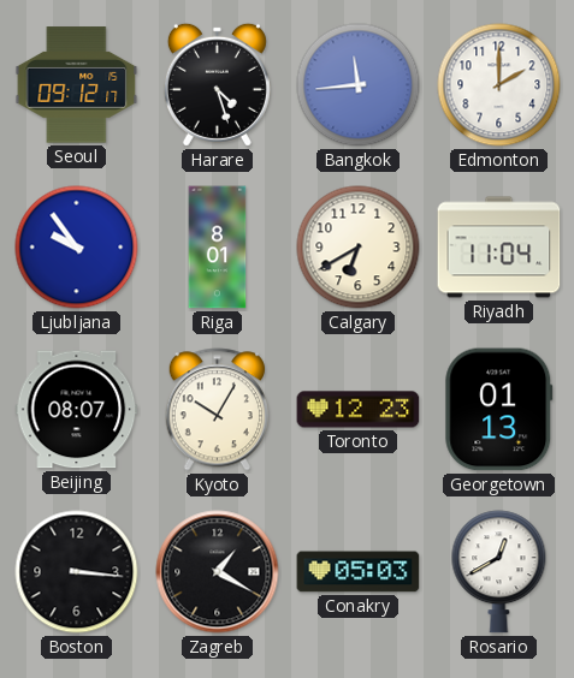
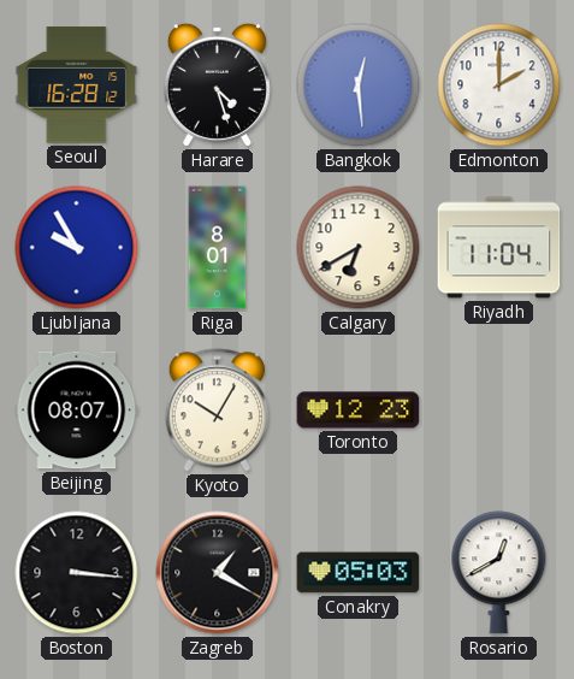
Seoul: 09:12 -> 16:28
Bangkok: 11:44 -> 12:29
Ljubljana: 9:54 -> 9:55
Georgetown: 01:13 -> none
